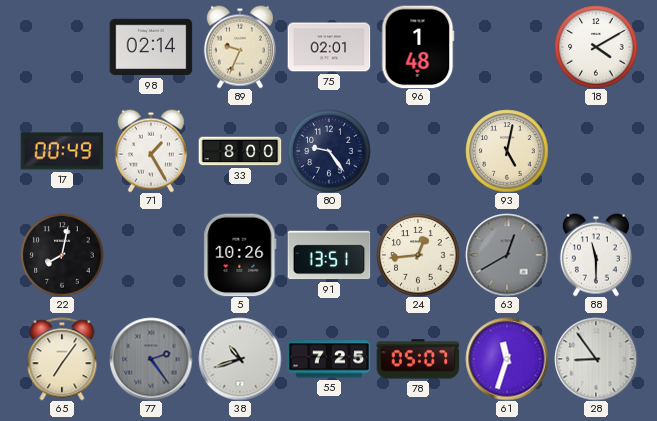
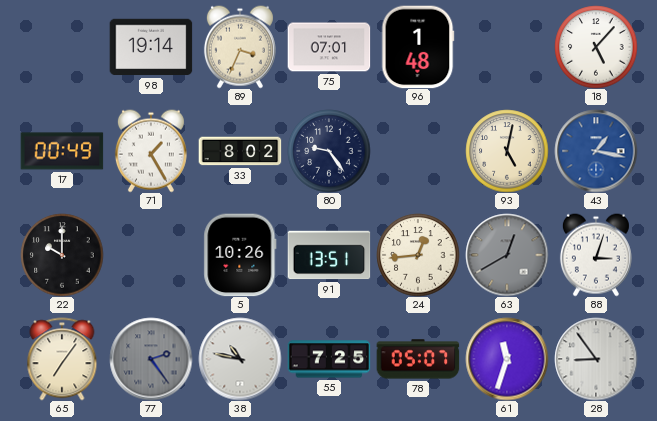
98: 02:14 -> 19:14
89: 9:34 -> 3:34
75: 02:01 -> 07:01
18: 4:10 -> 5:07
33: 8:00 -> 8:02
43: none -> 1:17
22: 8:02 -> 10:00
88: 11:30 -> 3:03
38: 10:42 -> 10:47
